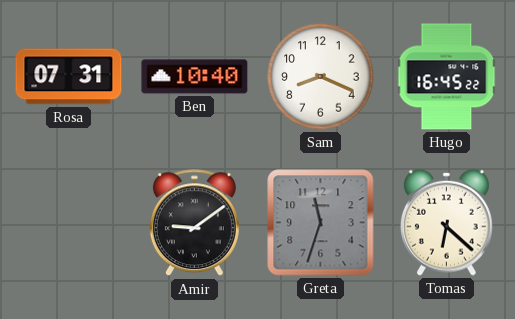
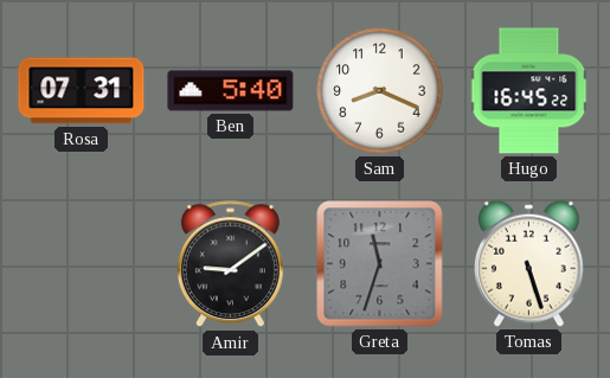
Ben: 10:40 -> 5:40
Tomas: 6:22 -> 5:27
